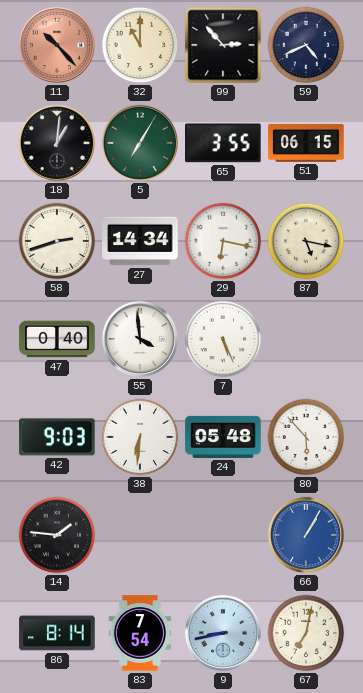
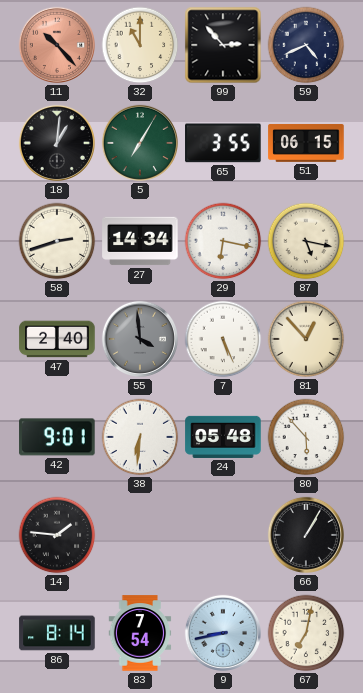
47: 0:40 -> 2:40
55 dial: white -> grey
81: none -> 12:53
42: 9:03 -> 9:01
66 dial: blue -> black
